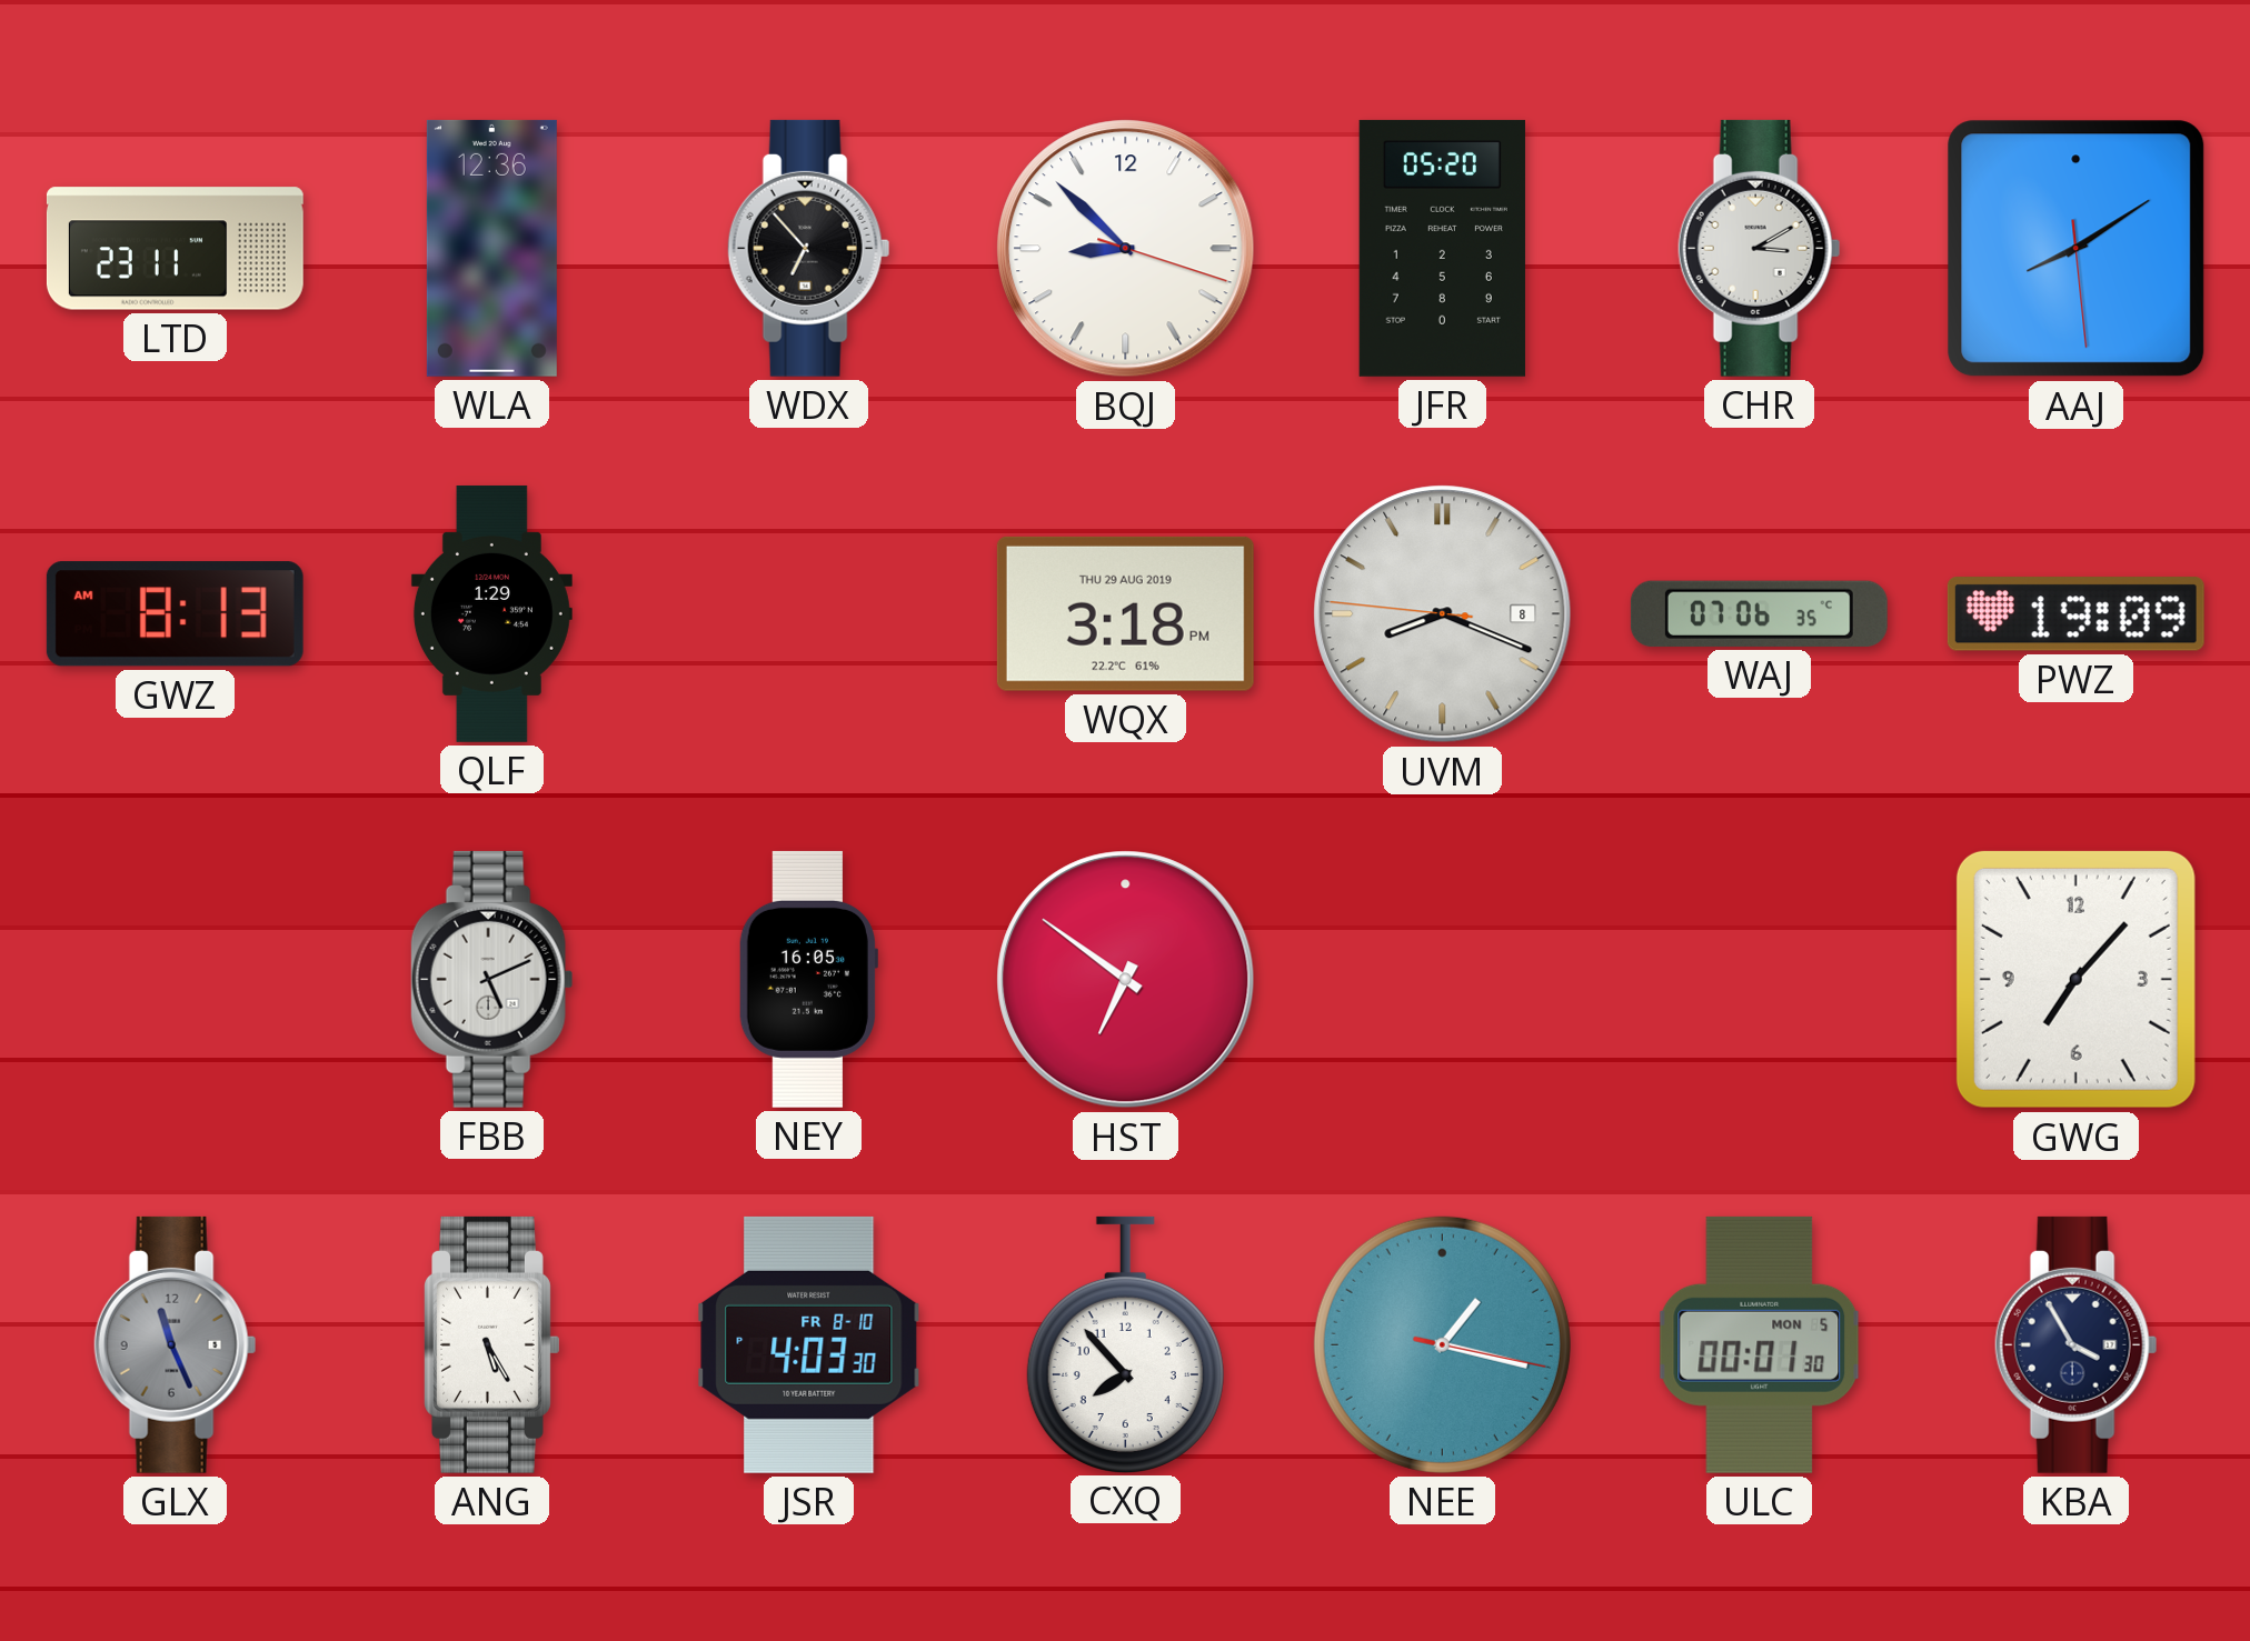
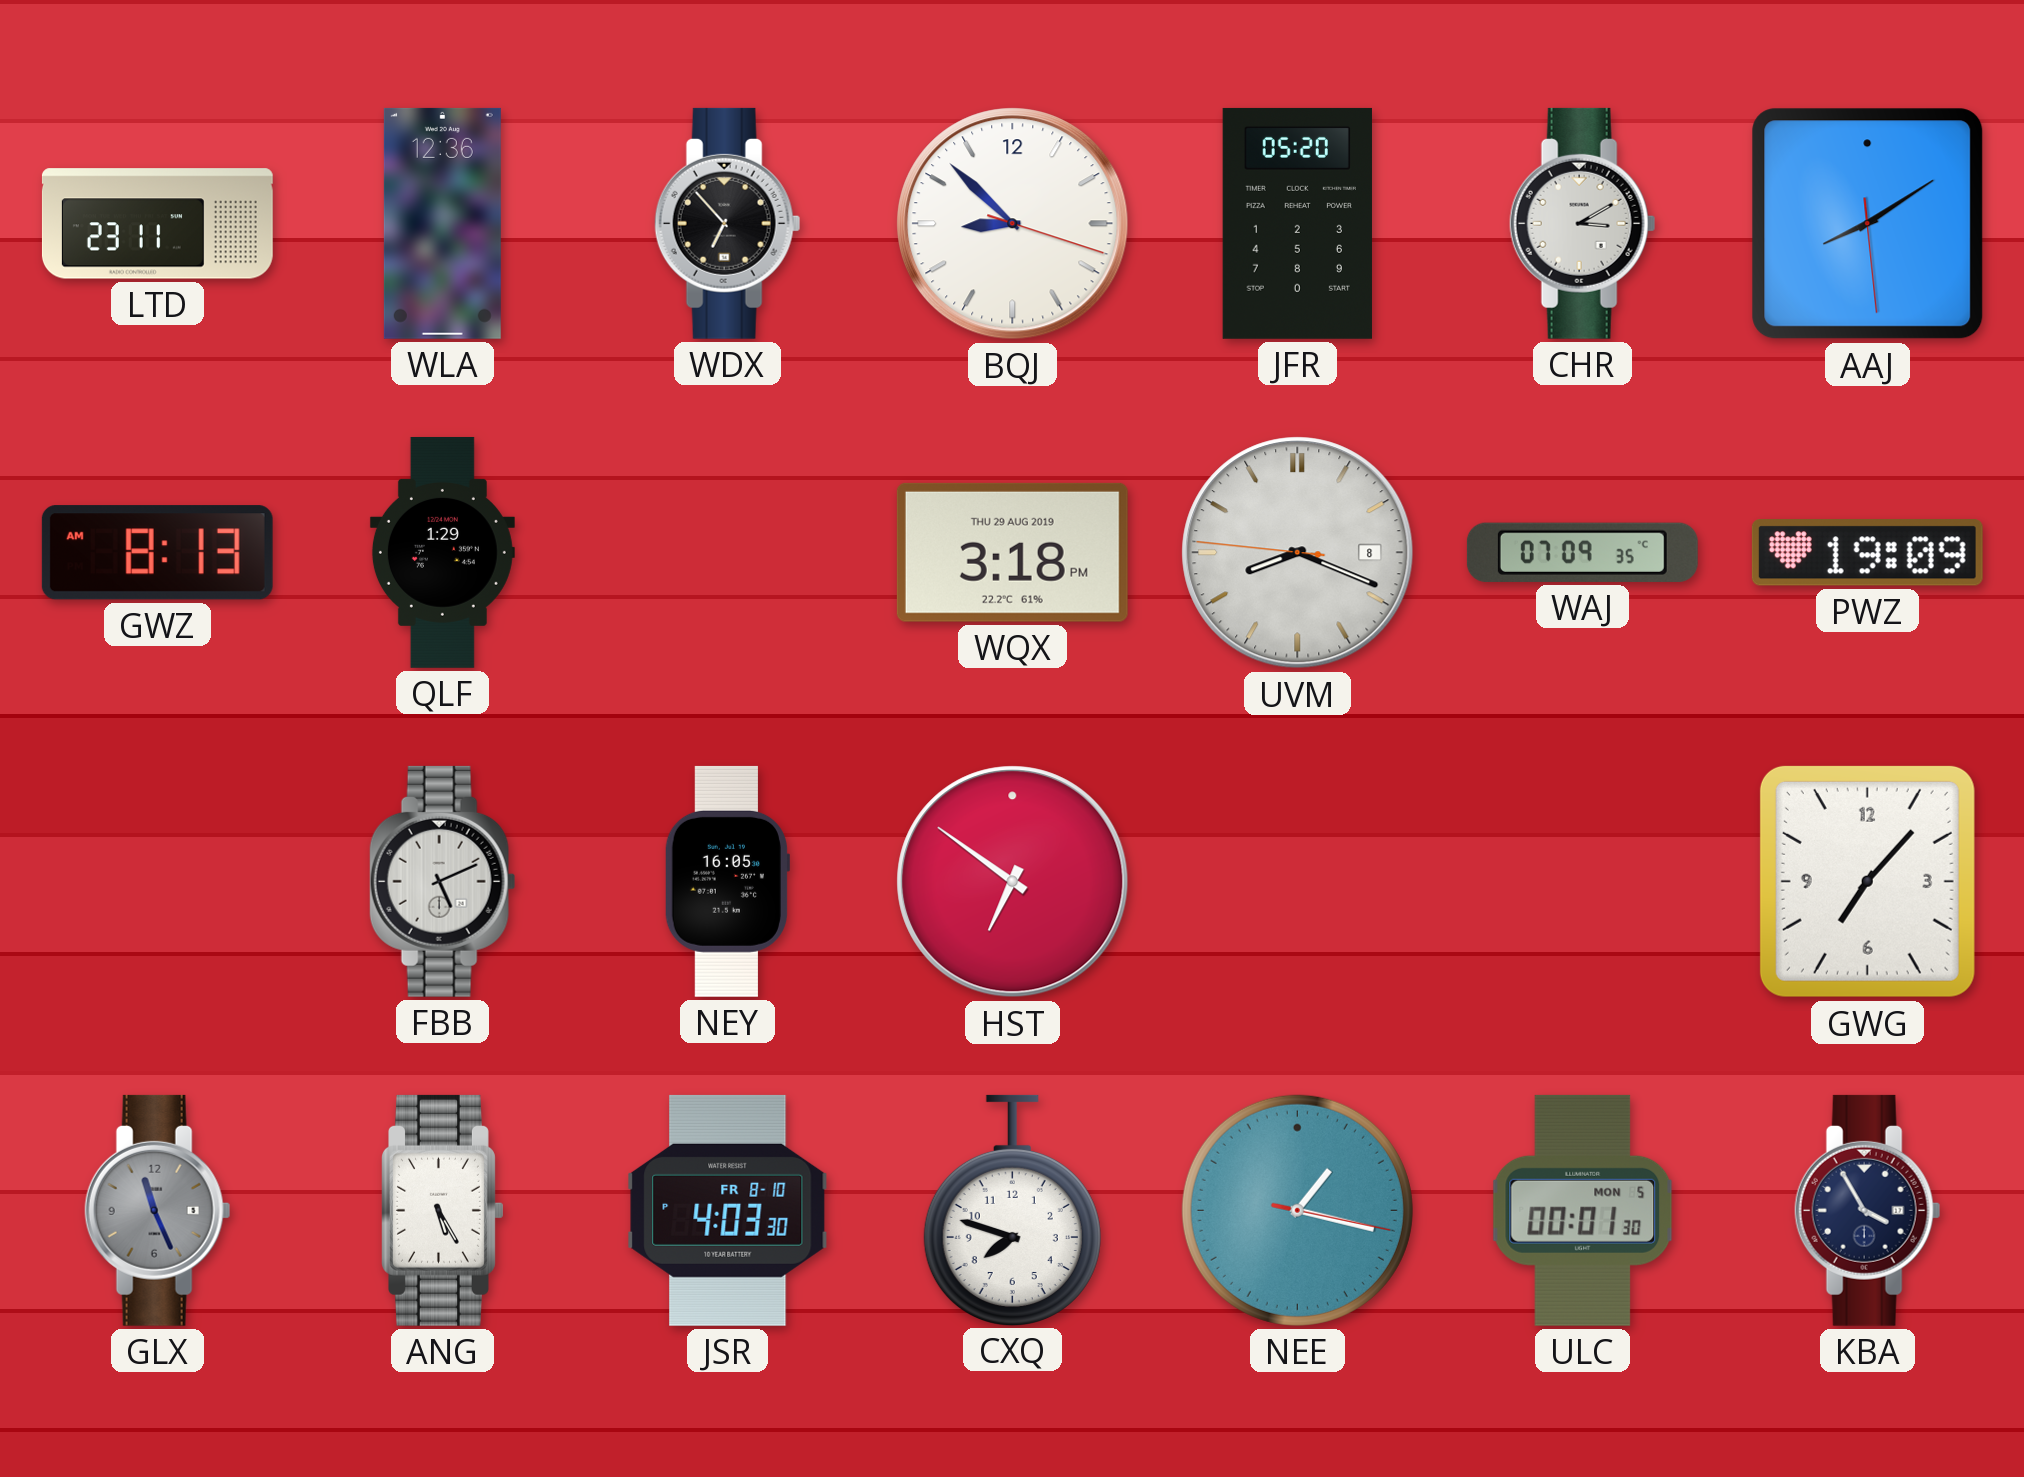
WAJ: 07:06 -> 07:09
CXQ: 7:53 -> 7:48
